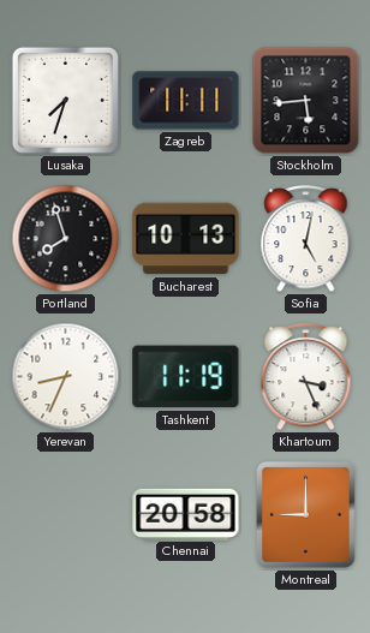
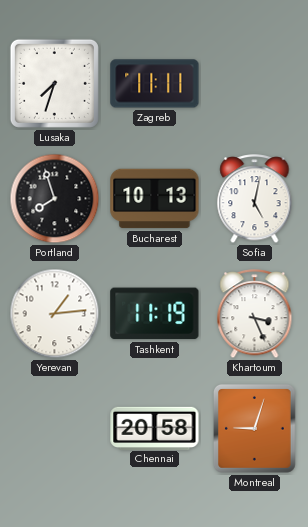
Stockholm: 5:44 -> none
Yerevan: 8:34 -> 1:14
Montreal: 9:00 -> 9:03
